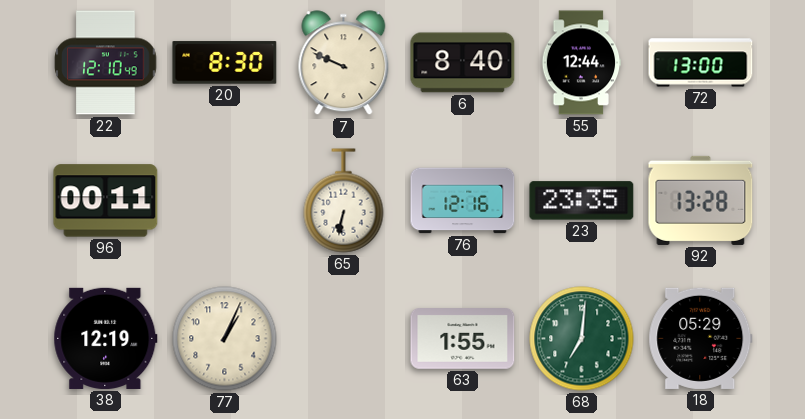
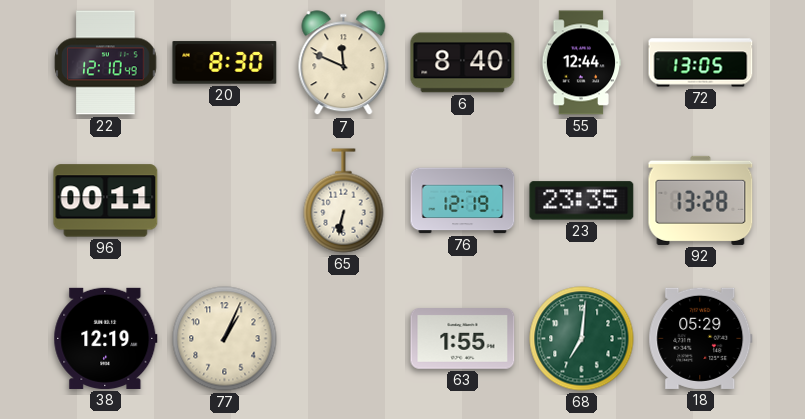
7: 9:49 -> 11:49
72: 13:00 -> 13:05
76: 12:16 -> 12:19
